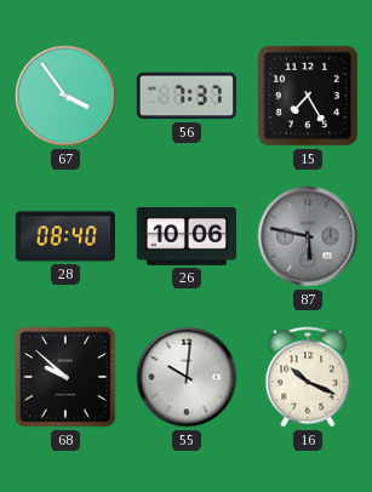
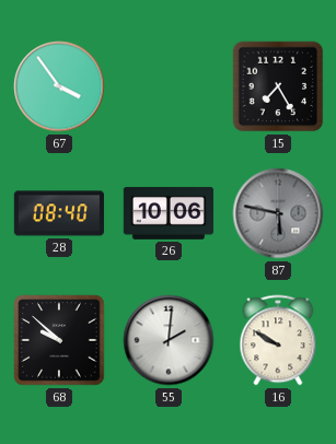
56: 7:37 -> none
55: 10:01 -> 2:01
16: 10:19 -> 9:50
